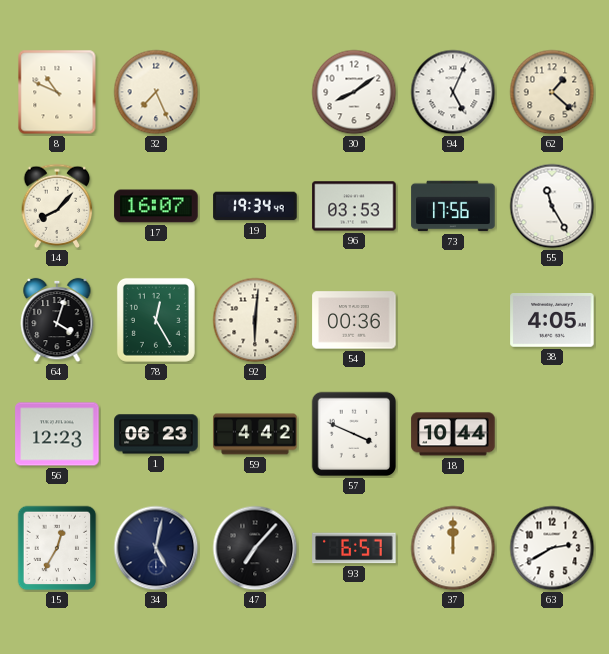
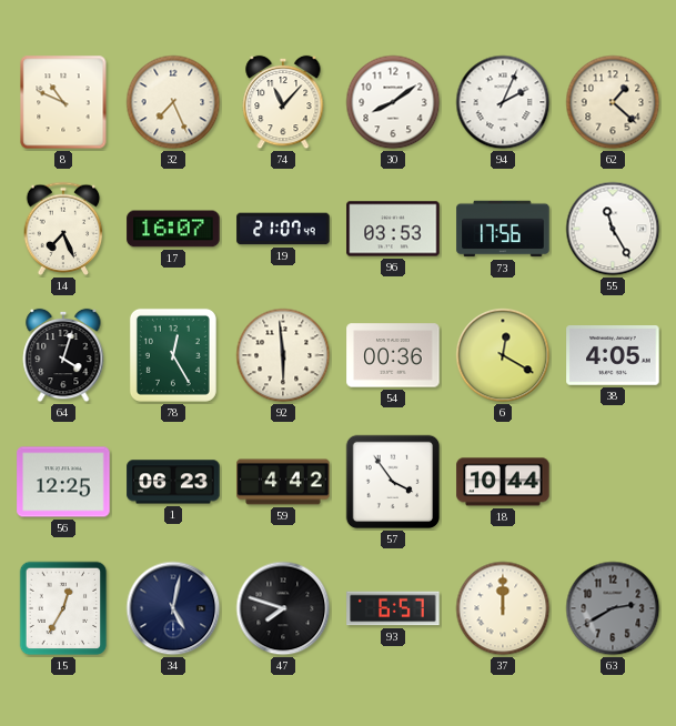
74: none -> 11:07
94: 5:04 -> 2:04
14: 8:07 -> 7:26
19: 19:34 -> 21:07
92: 6:01 -> 5:59
6: none -> 12:20
56: 12:23 -> 12:25
57: 3:49 -> 3:54
47: 7:07 -> 7:48
63 dial: white -> grey
